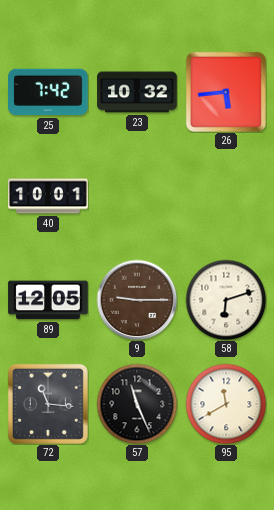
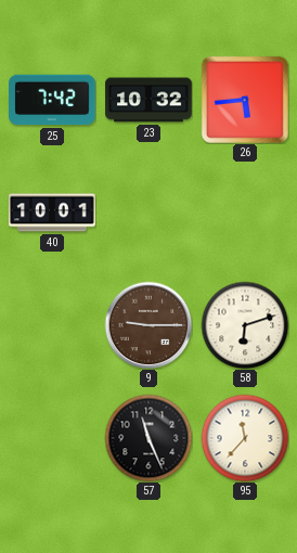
89: 12:05 -> none
72: 11:16 -> none
95: 11:40 -> 11:37
